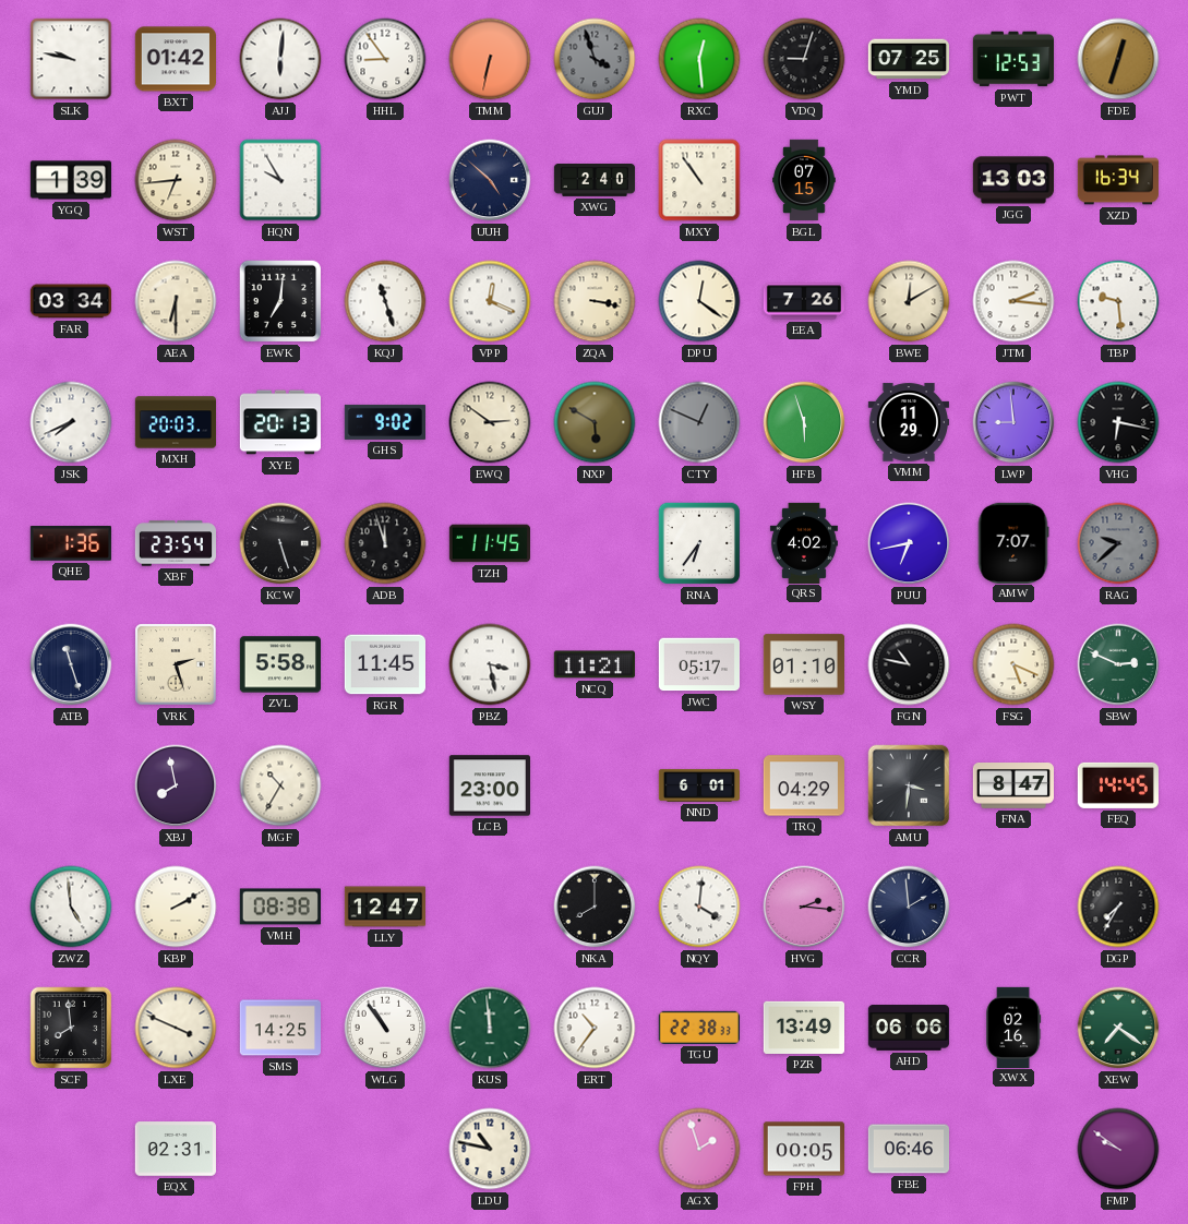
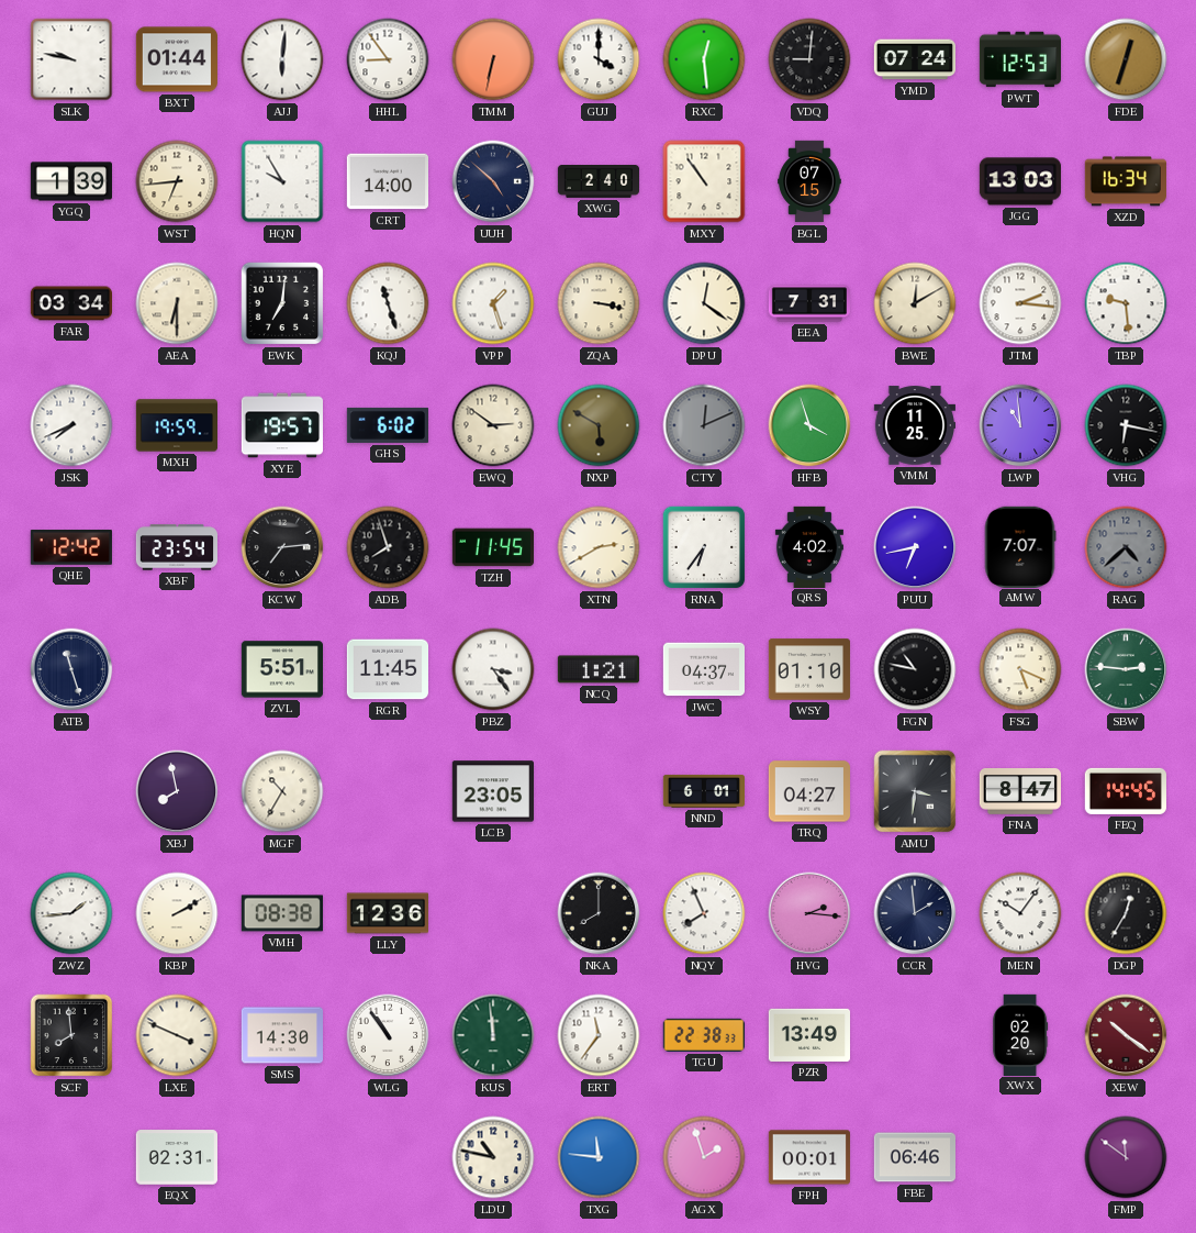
BXT: 01:42 -> 01:44
GUJ: 3:57 -> 4:00
GUJ dial: grey -> white
VDQ: 9:03 -> 9:01
YMD: 07:25 -> 07:24
CRT: none -> 14:00
VPP: 12:19 -> 1:27
EEA: 7:26 -> 7:31
MXH: 20:03 -> 19:59
XYE: 20:13 -> 19:57
GHS: 9:02 -> 6:02
CTY: 12:49 -> 12:11
HFB: 5:57 -> 3:57
VMM: 11:29 -> 11:25
LWP: 8:59 -> 10:59
QHE: 1:36 -> 12:42
KCW: 5:27 -> 7:14
ADB: 11:57 -> 7:57
XTN: none -> 2:40
RAG: 9:38 -> 4:38
VRK: 2:27 -> none
ZVL: 5:58 -> 5:51
PBZ: 3:28 -> 3:24
NCQ: 11:21 -> 1:21
JWC: 05:17 -> 04:37
SBW: 2:49 -> 2:46
LCB: 23:00 -> 23:05
TRQ: 04:29 -> 04:27
ZWZ: 4:59 -> 1:44
LLY: 12:47 -> 12:36
NQY: 4:01 -> 7:56
MEN: none -> 10:06
DGP: 7:35 -> 12:35
SMS: 14:25 -> 14:30
ERT: 10:36 -> 11:36
AHD: 06:06 -> none
XWX: 02:16 -> 02:20
XEW: 7:21 -> 10:21
XEW dial: green -> burgundy
TXG: none -> 11:46
FPH: 00:05 -> 00:01
FMP: 9:51 -> 11:51
